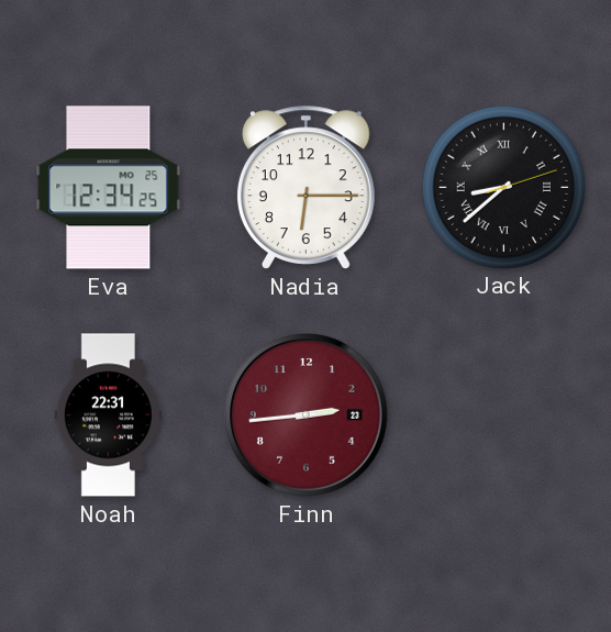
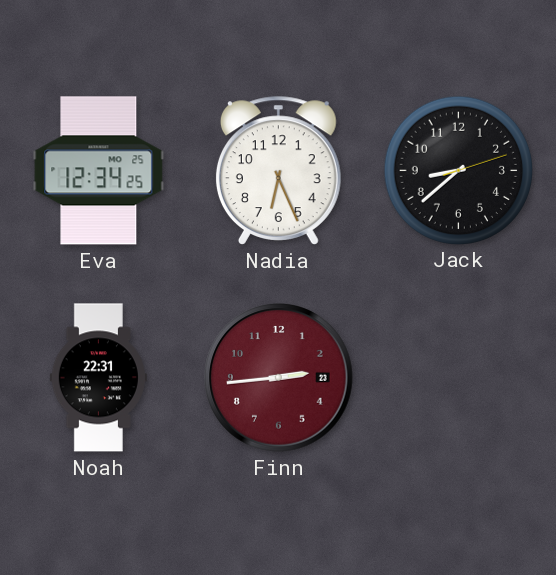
Nadia: 6:15 -> 6:26
Jack numerals: Roman -> Arabic
